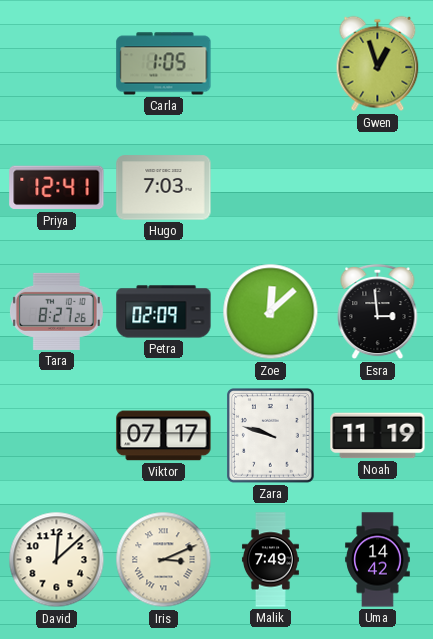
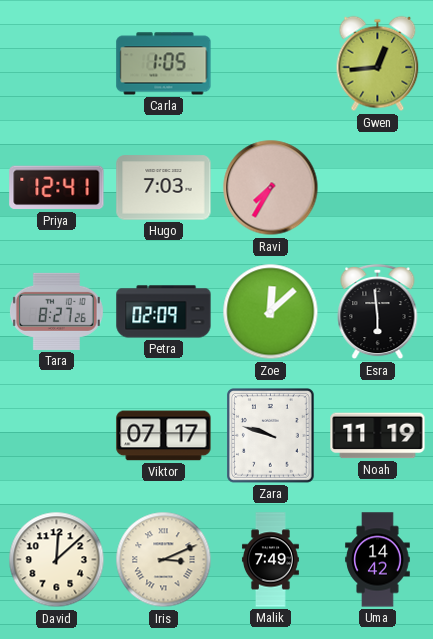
Gwen: 12:57 -> 12:44
Ravi: none -> 7:35
Esra: 2:59 -> 5:59
